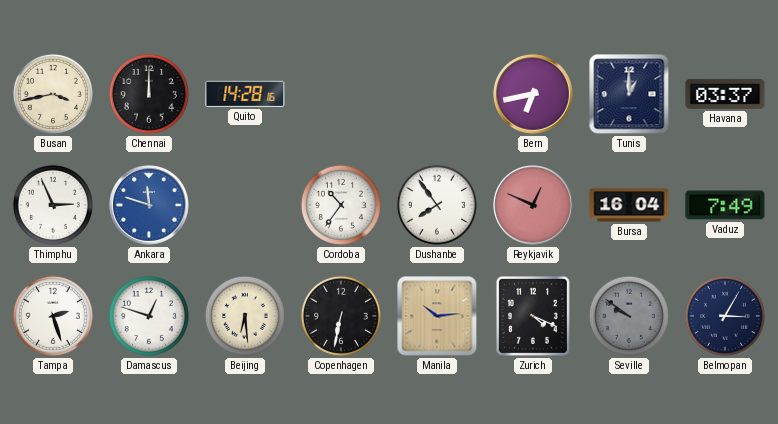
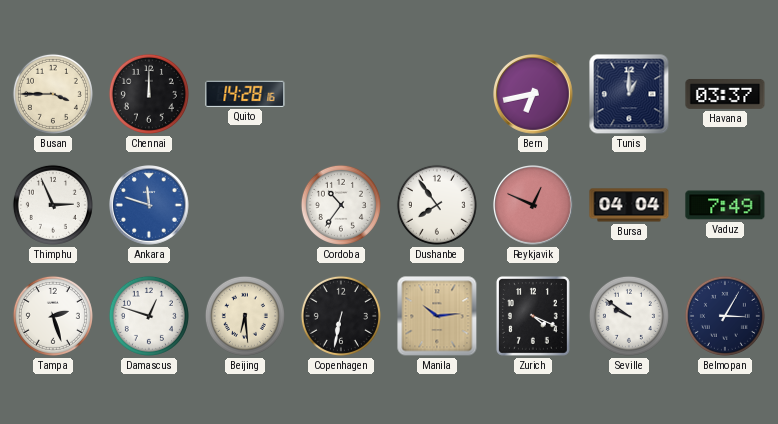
Busan: 3:43 -> 3:45
Bursa: 16:04 -> 04:04
Seville dial: grey -> white
